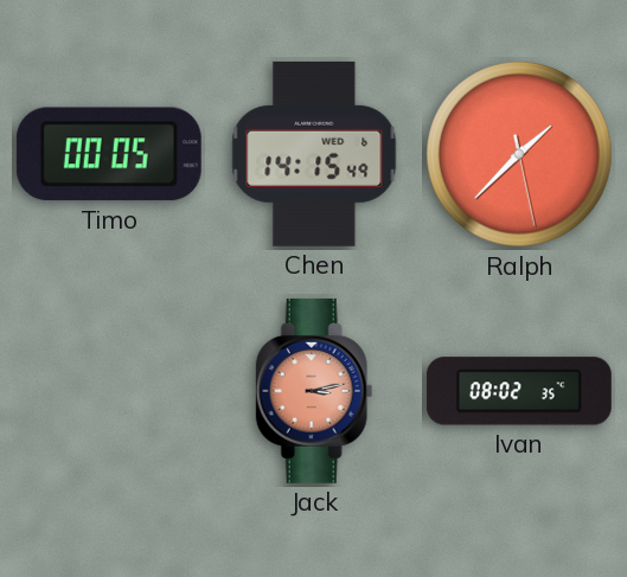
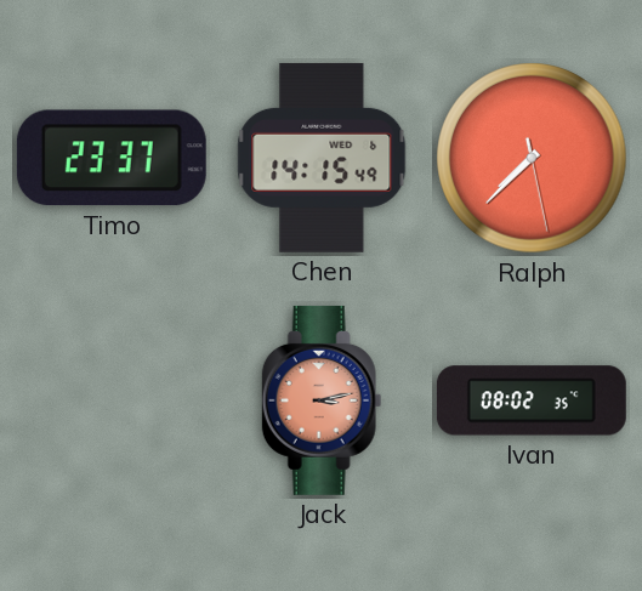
Timo: 00:05 -> 23:37
Ralph: 1:37 -> 7:37
